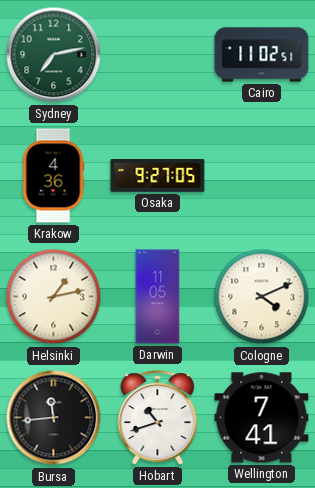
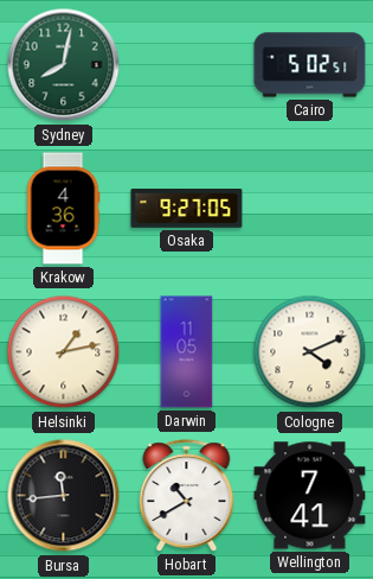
Sydney: 7:13 -> 8:02
Cairo: 11:02 -> 5:02
Hobart: 10:42 -> 10:40
